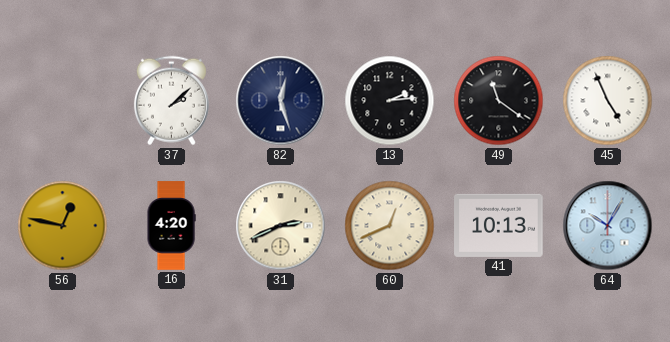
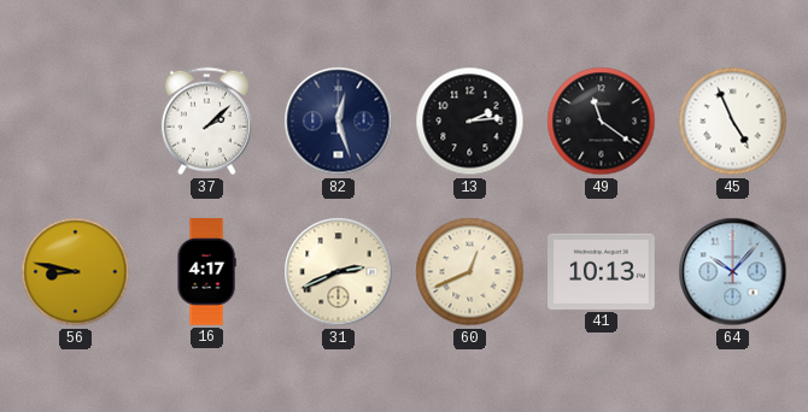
56: 12:47 -> 8:47
16: 4:20 -> 4:17
64: 10:05 -> 10:07
